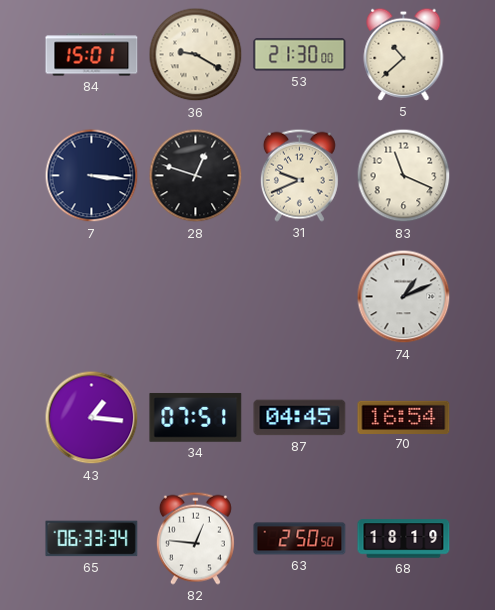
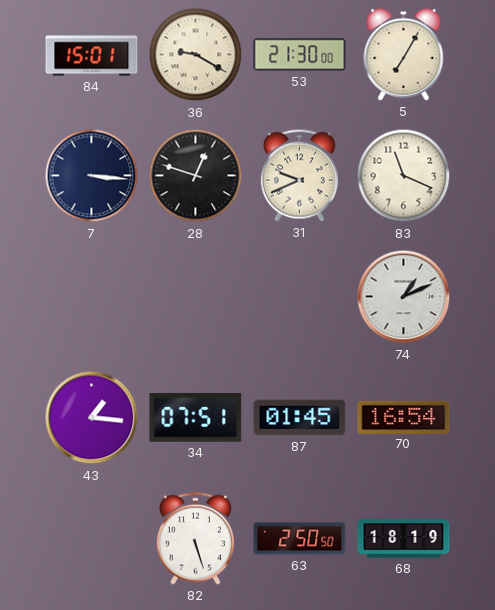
5: 10:38 -> 7:05
87: 04:45 -> 01:45
65: 06:33 -> none
82: 12:46 -> 5:27
